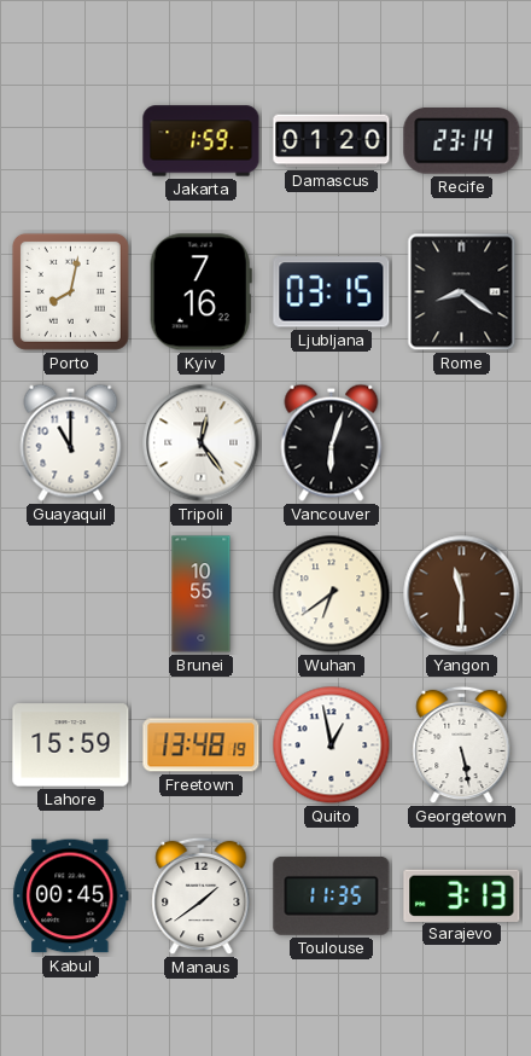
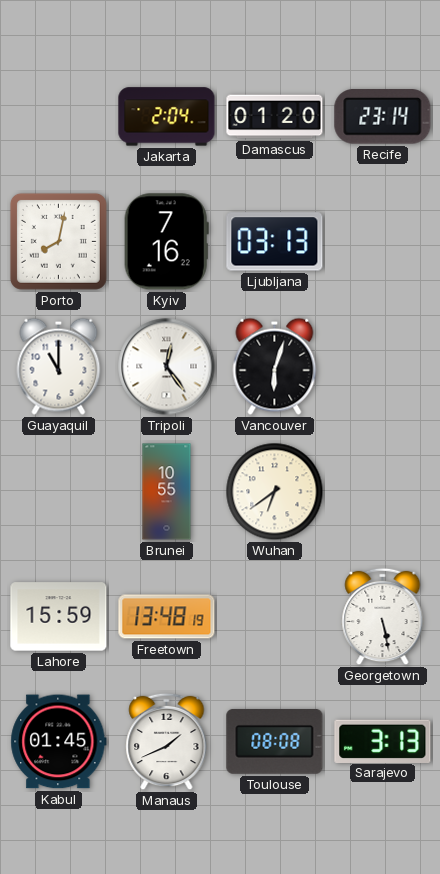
Jakarta: 1:59 -> 2:04
Ljubljana: 03:15 -> 03:13
Rome: 8:21 -> none
Yangon: 11:30 -> none
Quito: 12:58 -> none
Kabul: 00:45 -> 01:45
Manaus: 1:39 -> 1:41
Toulouse: 11:35 -> 08:08
